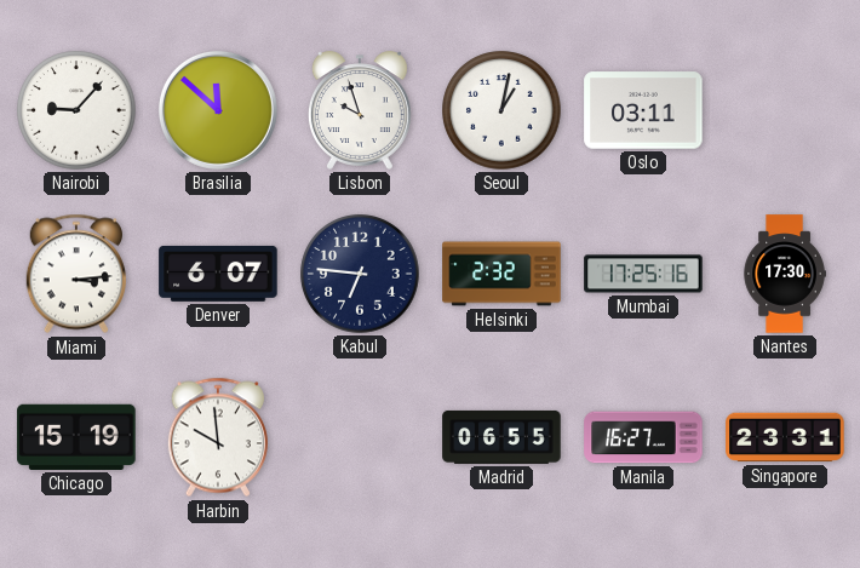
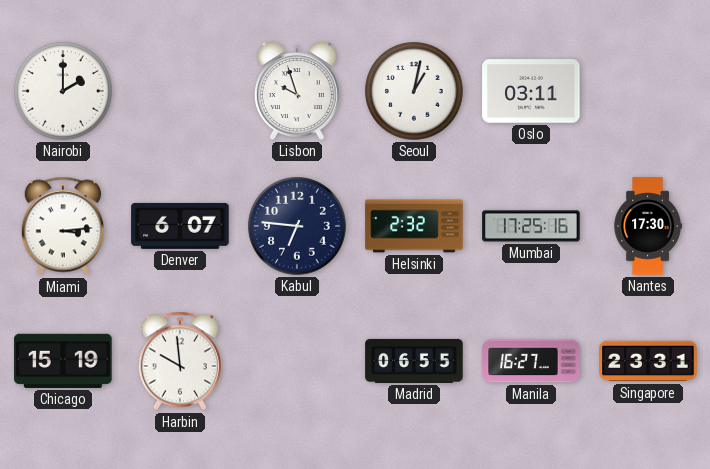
Nairobi: 9:07 -> 2:00
Brasilia: 11:52 -> none
